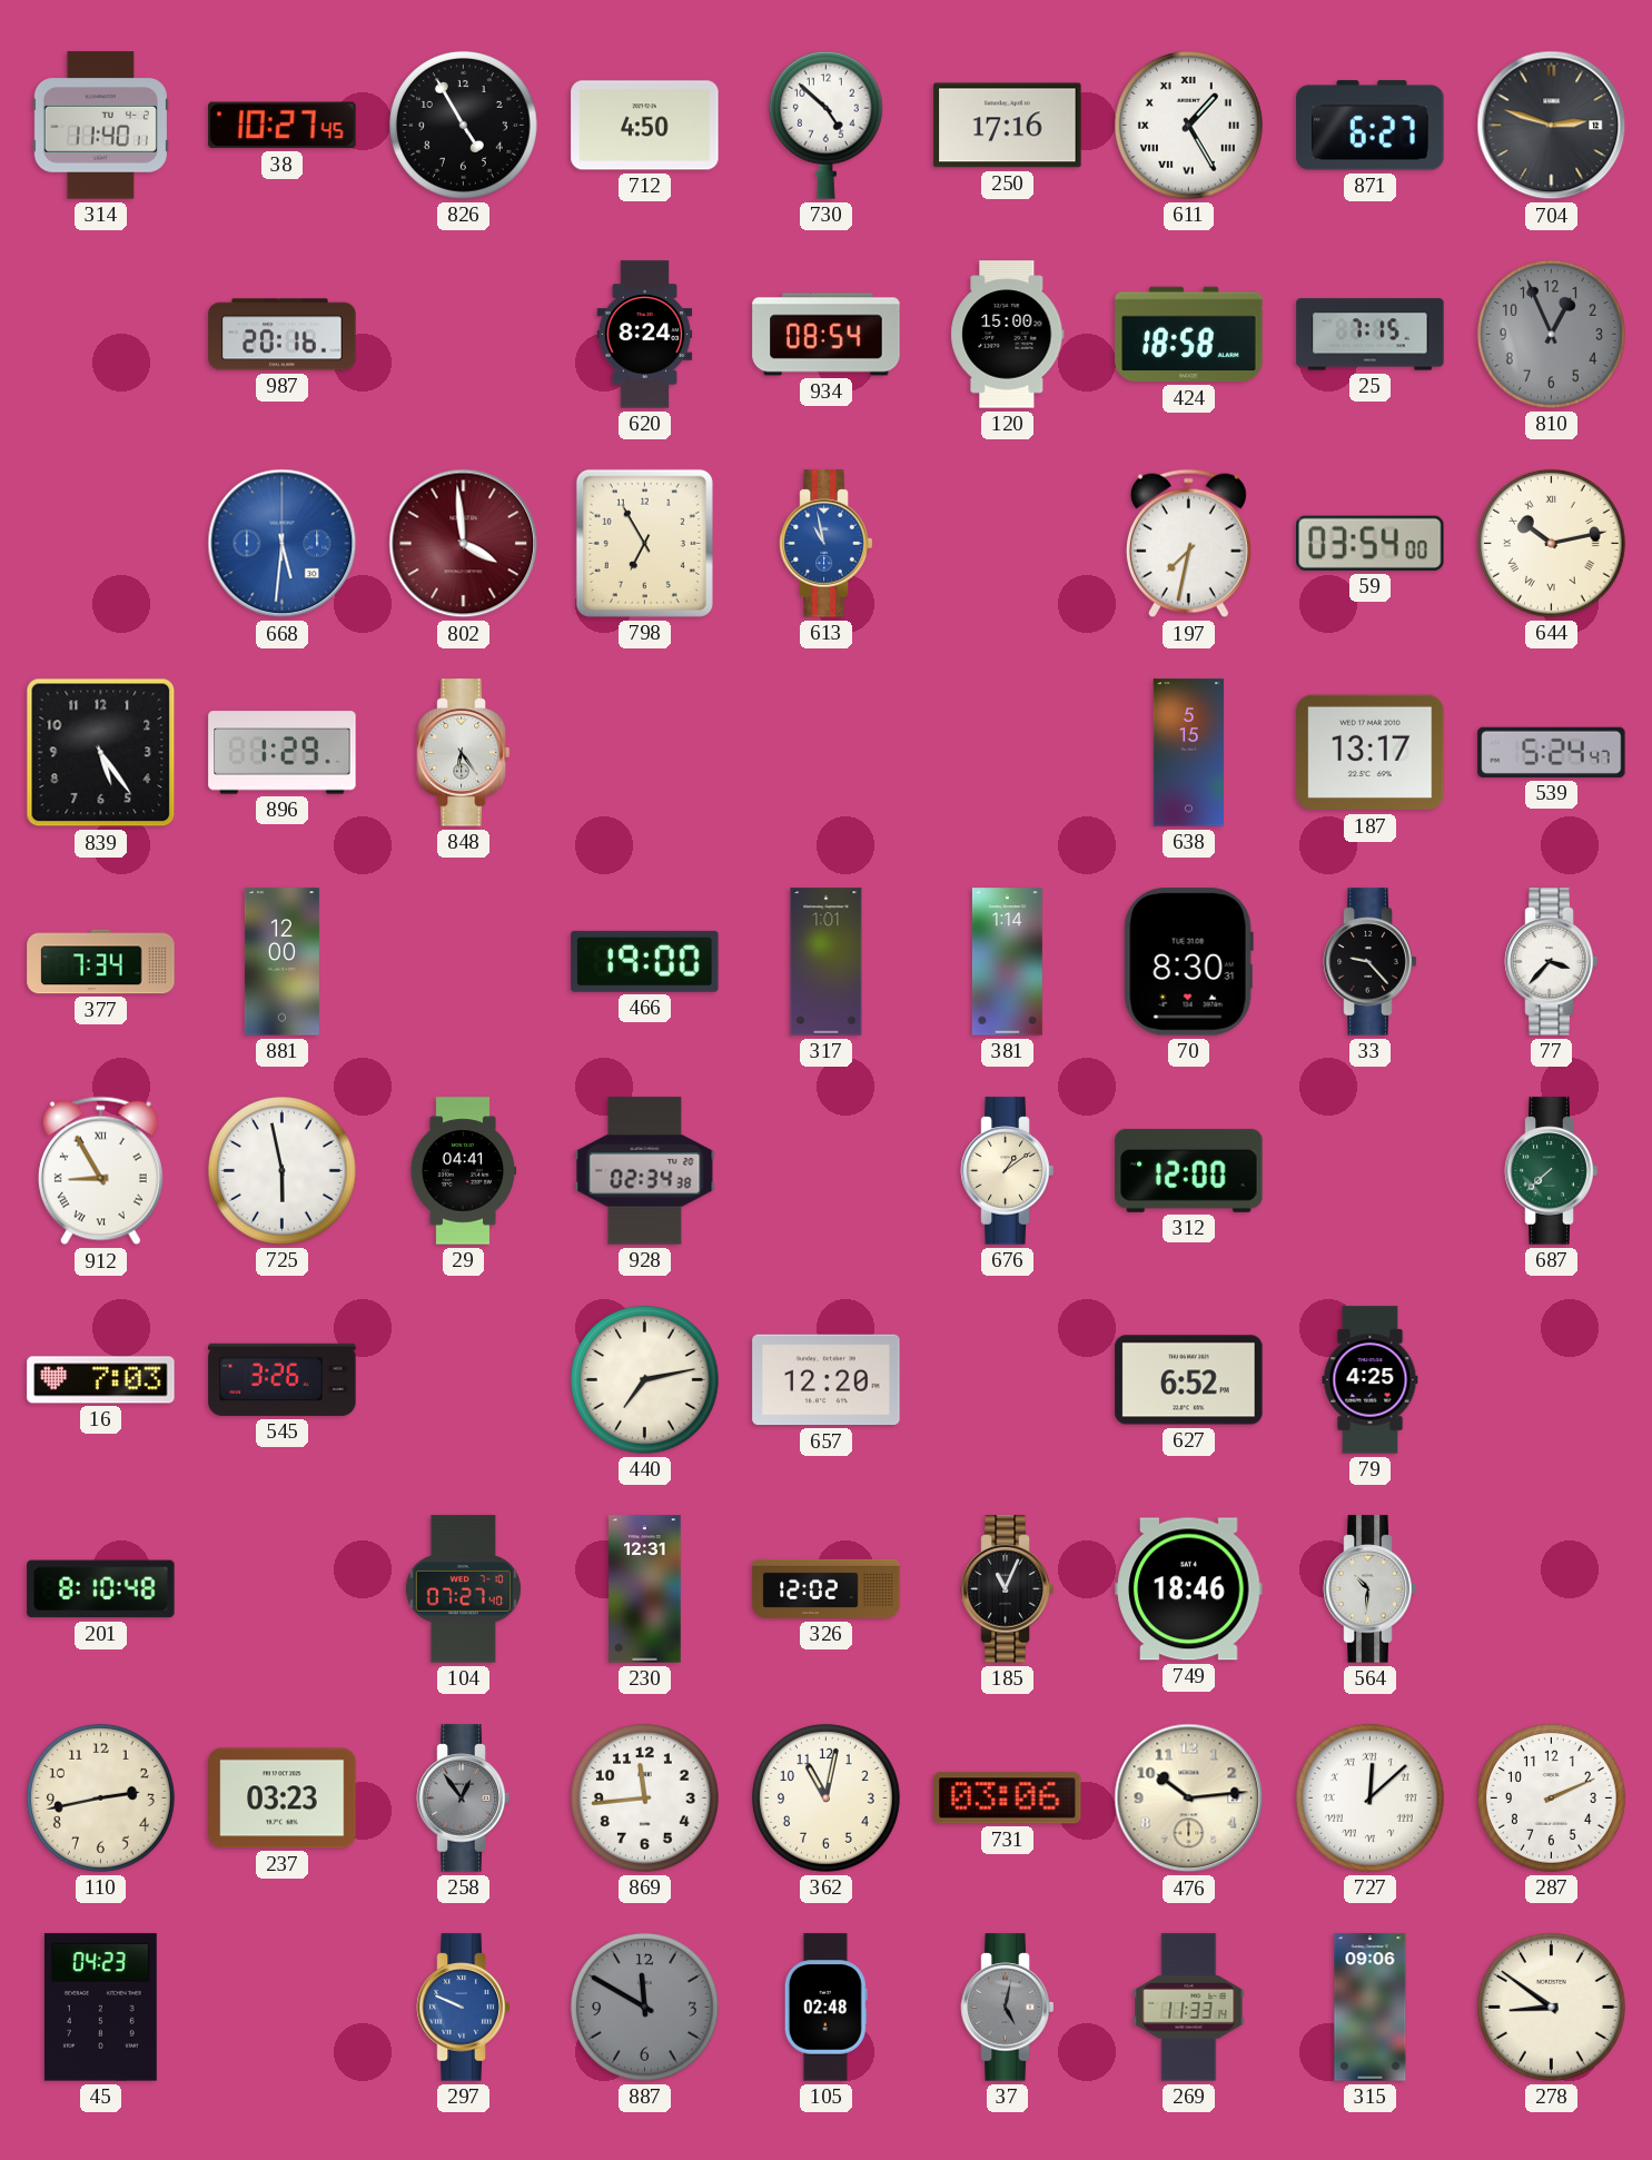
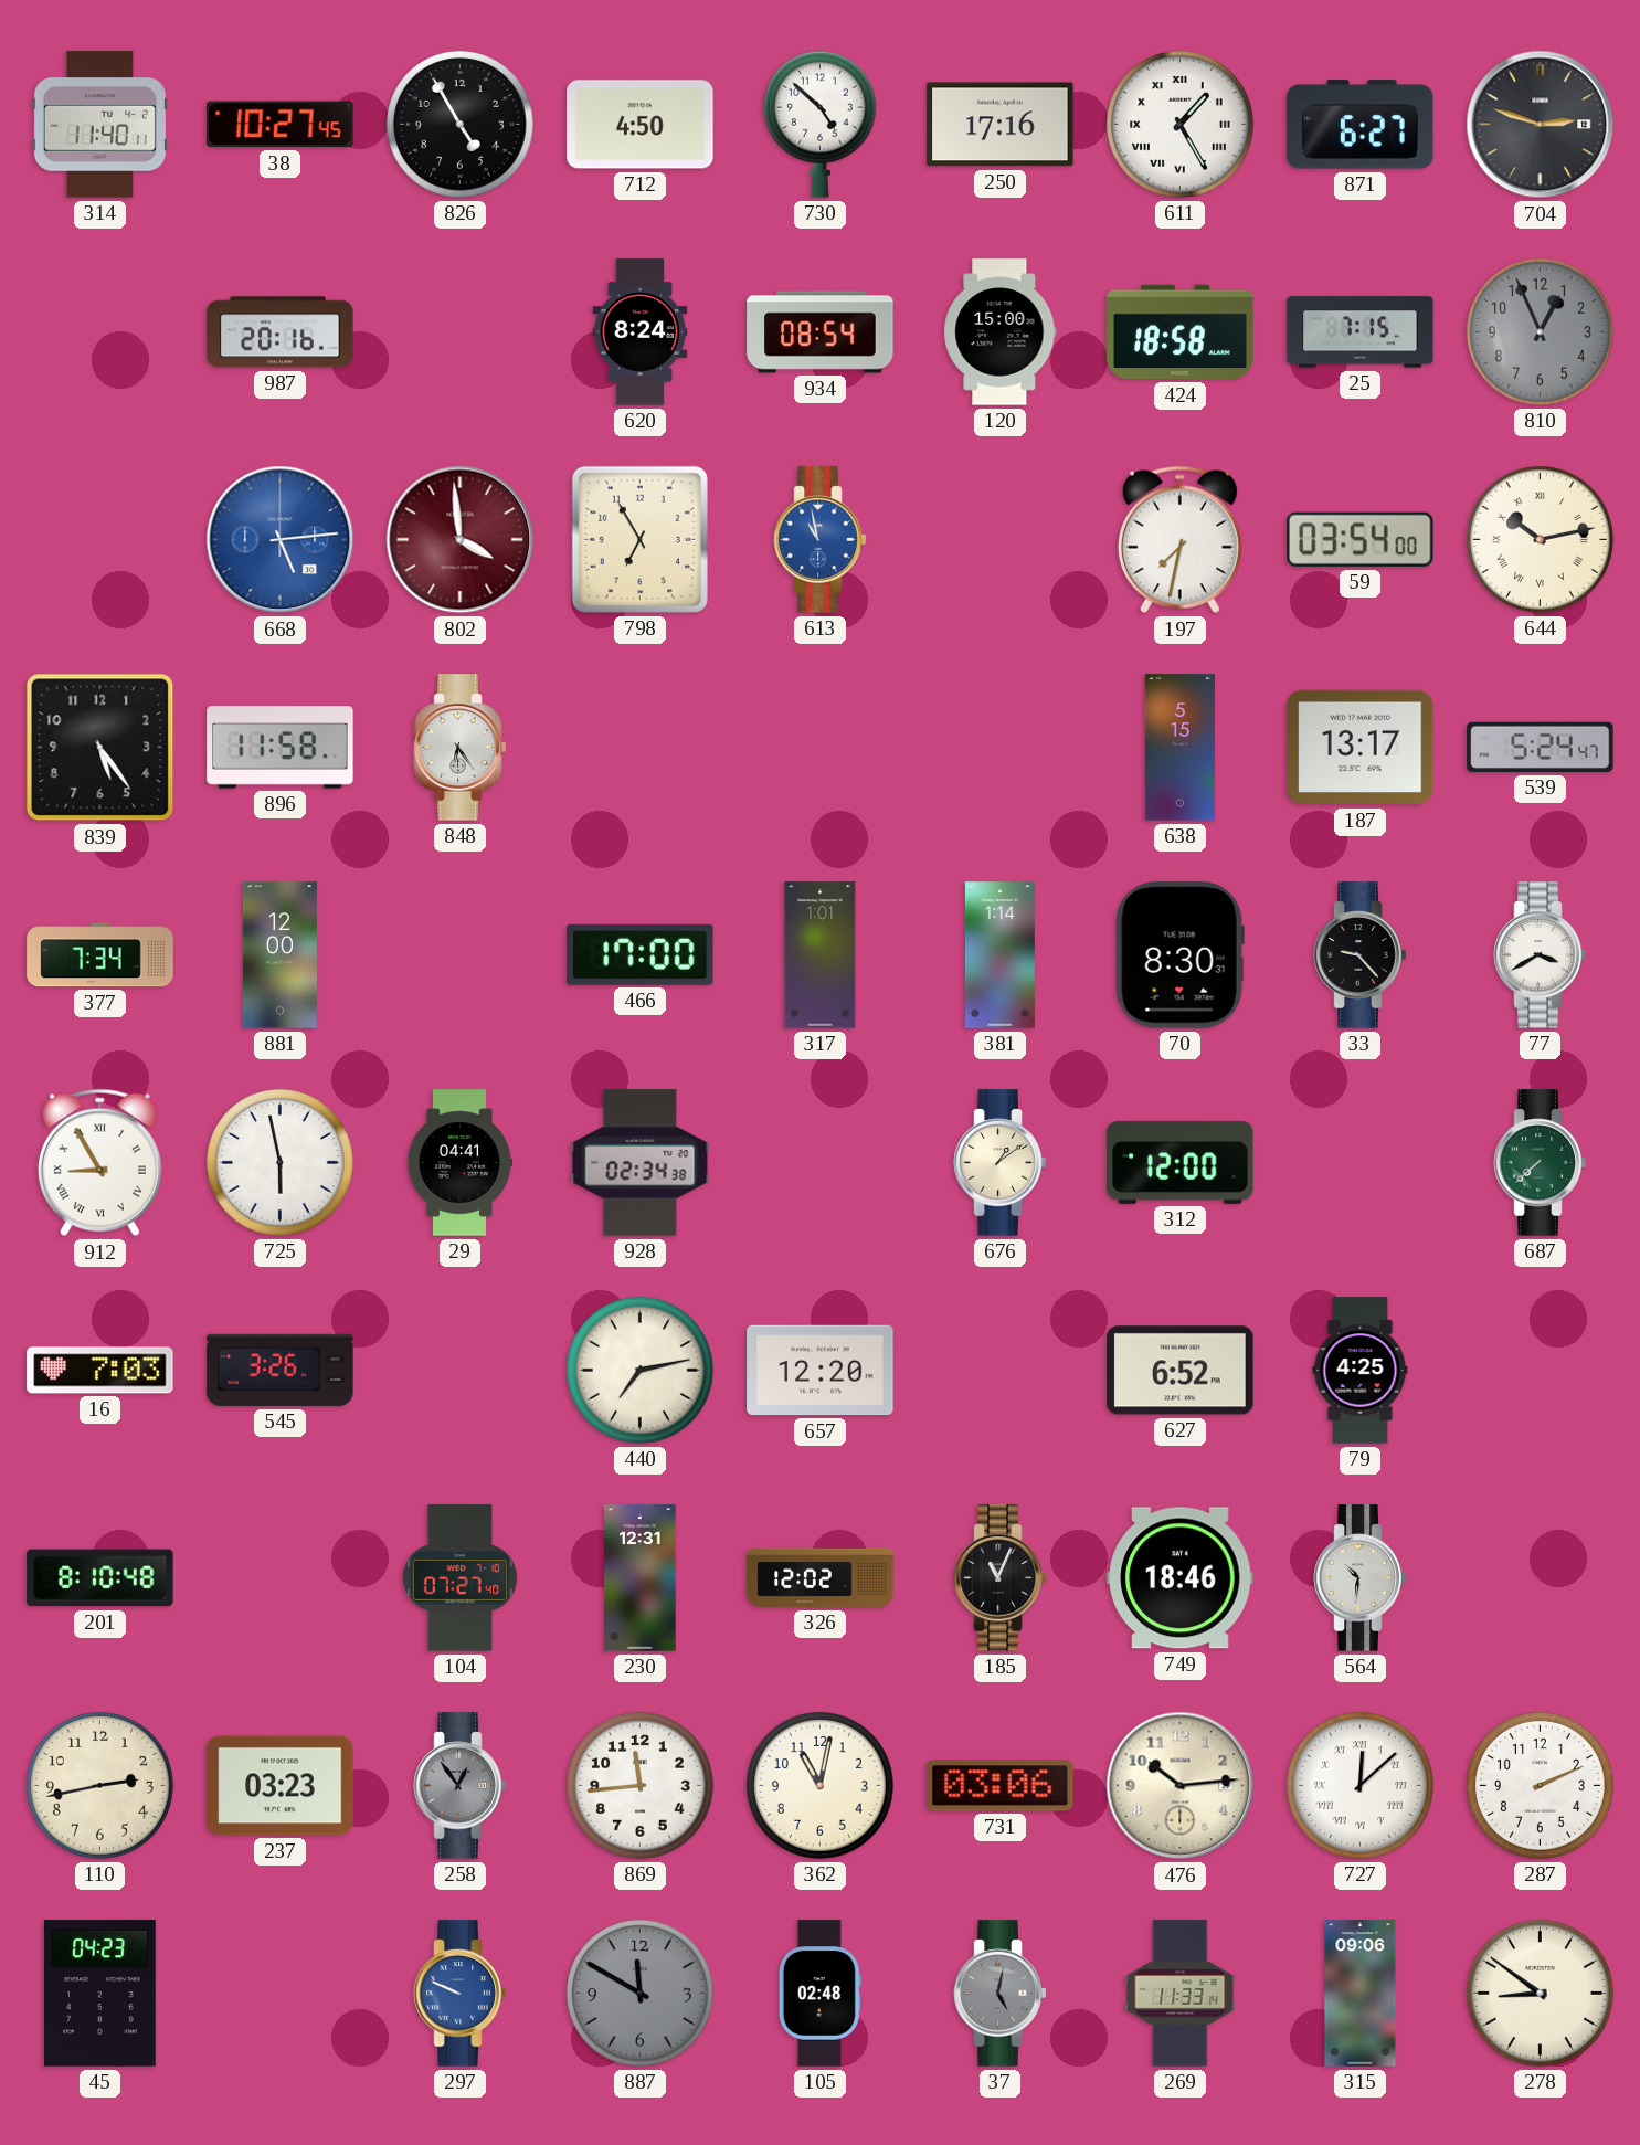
668: 5:31 -> 5:14
896: 1:29 -> 11:58
466: 19:00 -> 17:00
77: 3:37 -> 3:40
